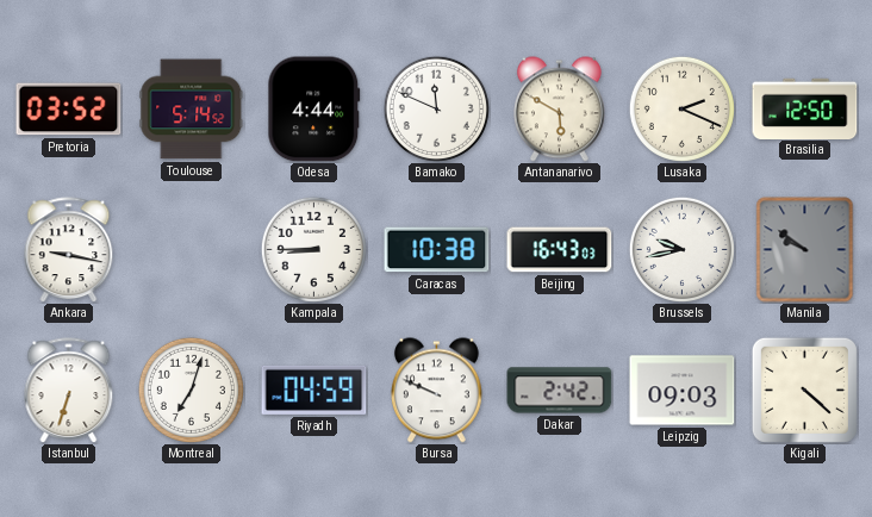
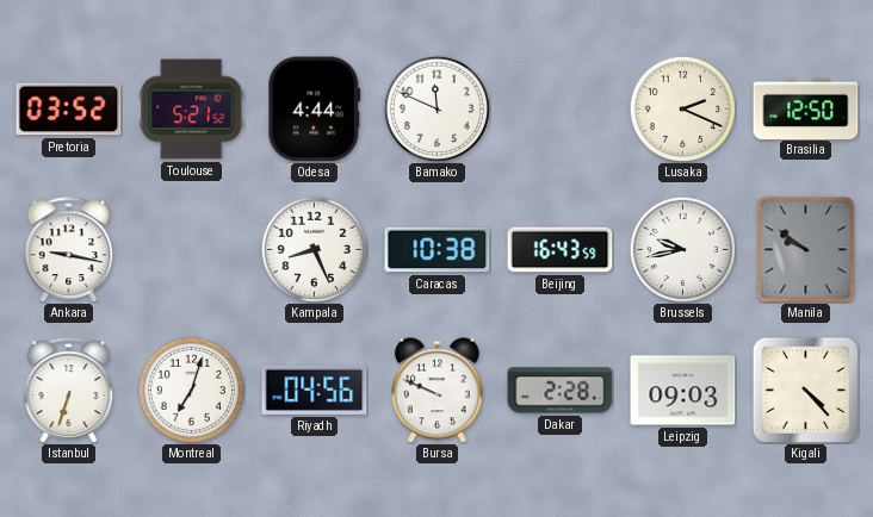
Toulouse: 5:14 -> 5:21
Antananarivo: 5:50 -> none
Kampala: 8:45 -> 8:26
Beijing: 16:43:03 -> 16:43:59
Riyadh: 04:59 -> 04:56
Dakar: 2:42 -> 2:28
Kigali: 4:22 -> 4:23
